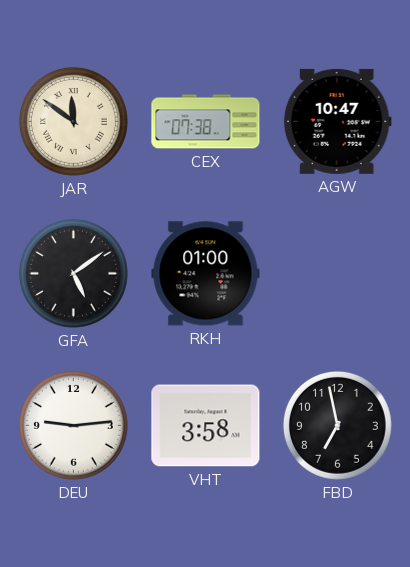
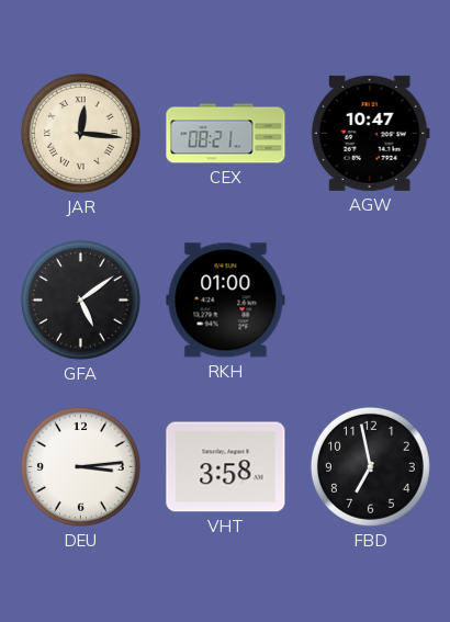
JAR: 11:51 -> 12:16
CEX: 07:38 -> 08:21
DEU: 9:14 -> 3:14
